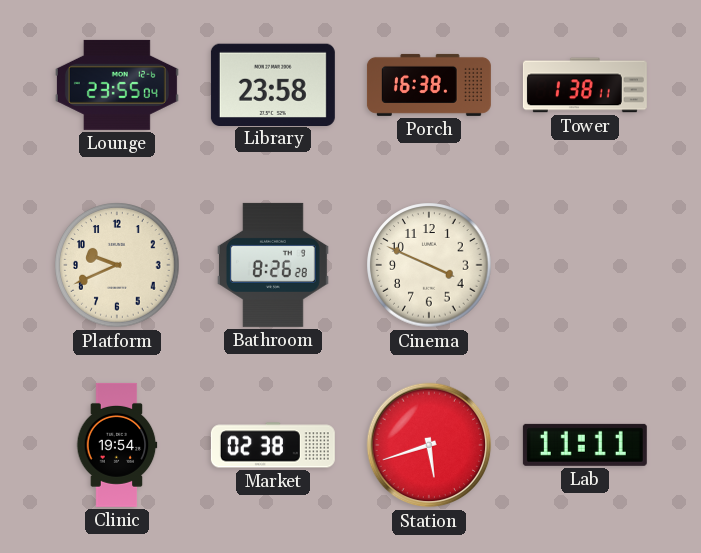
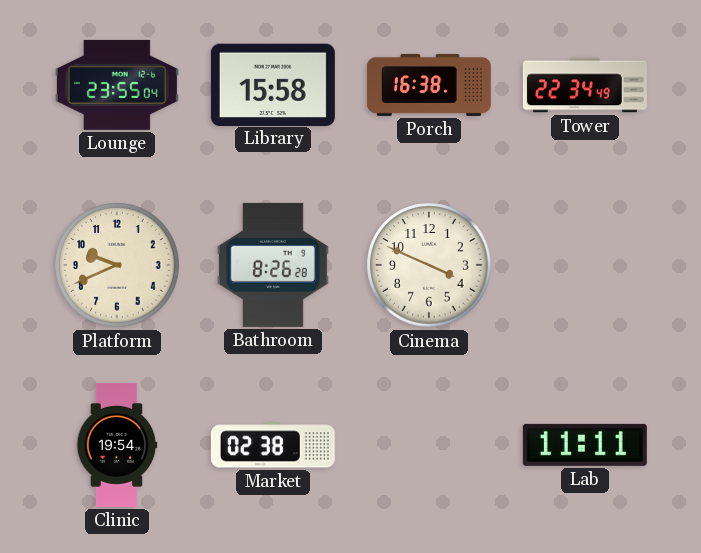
Library: 23:58 -> 15:58
Tower: 1:38 -> 22:34
Station: 5:42 -> none
